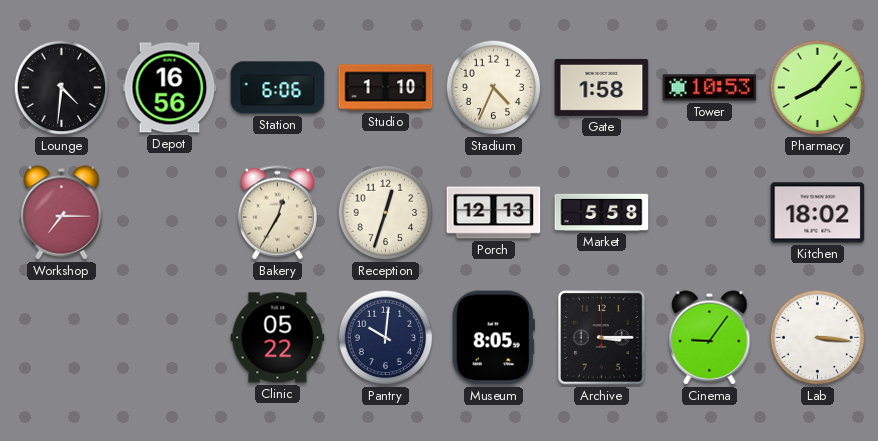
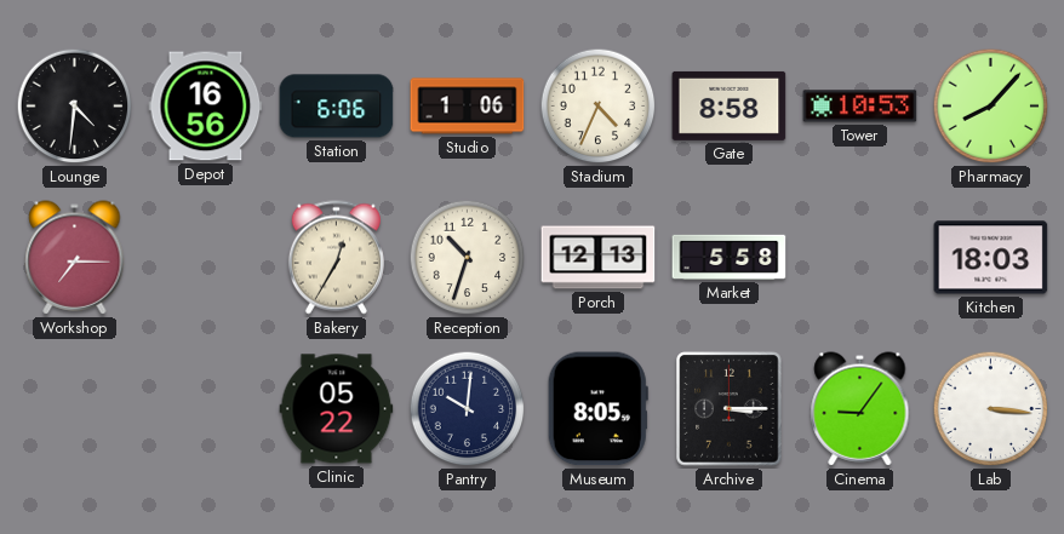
Studio: 1:10 -> 1:06
Gate: 1:58 -> 8:58
Reception: 12:33 -> 10:33
Kitchen: 18:02 -> 18:03
